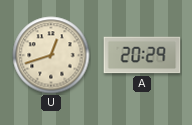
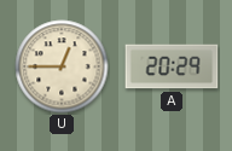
U: 12:42 -> 12:45
